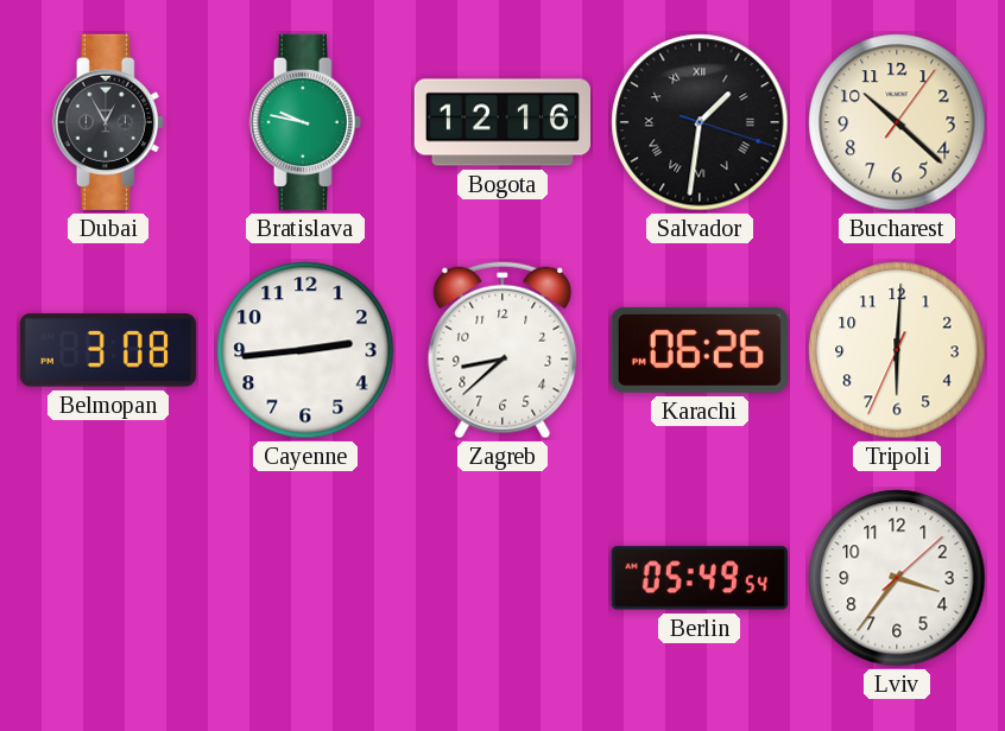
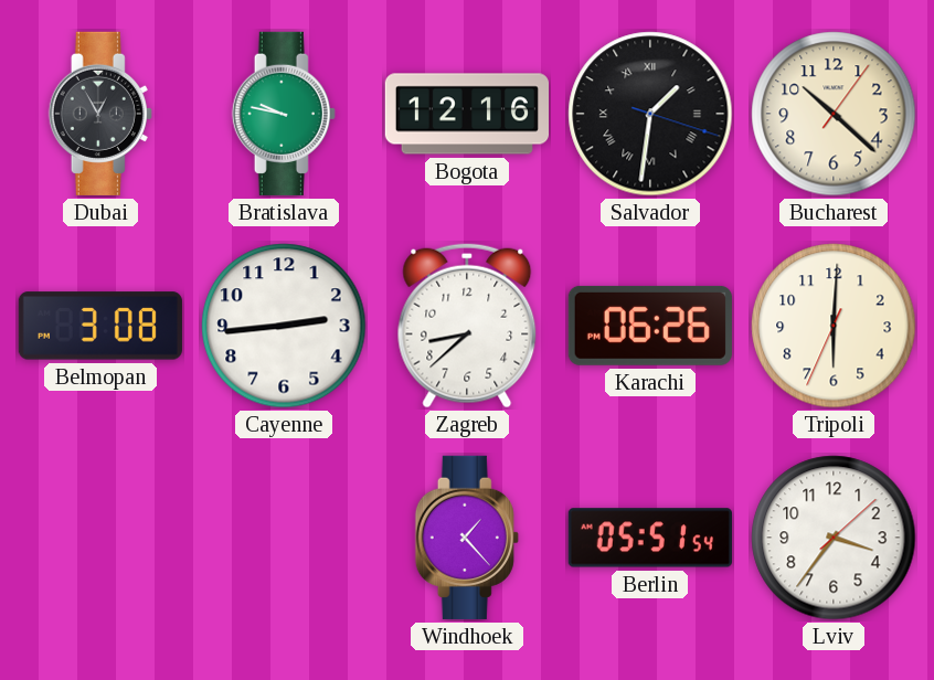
Windhoek: none -> 1:23
Berlin: 05:49 -> 05:51
